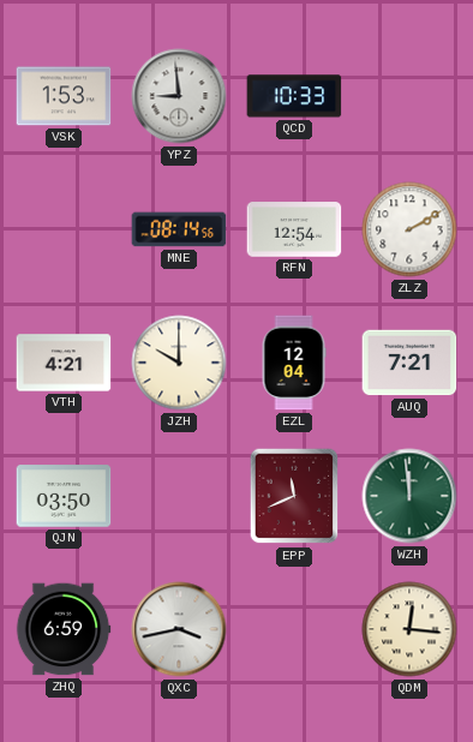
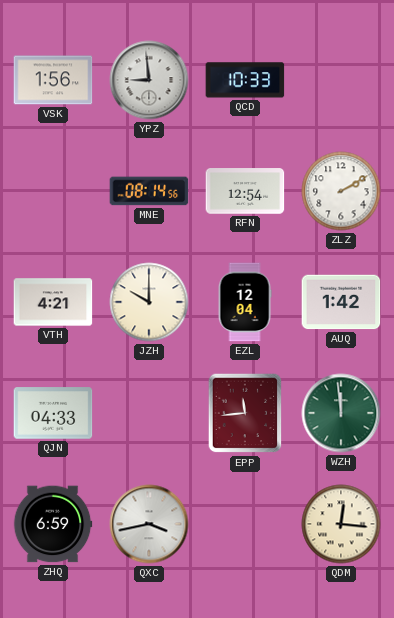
VSK: 1:53 -> 1:56
AUQ: 7:21 -> 1:42
QJN: 03:50 -> 04:33
EPP: 11:41 -> 11:44
